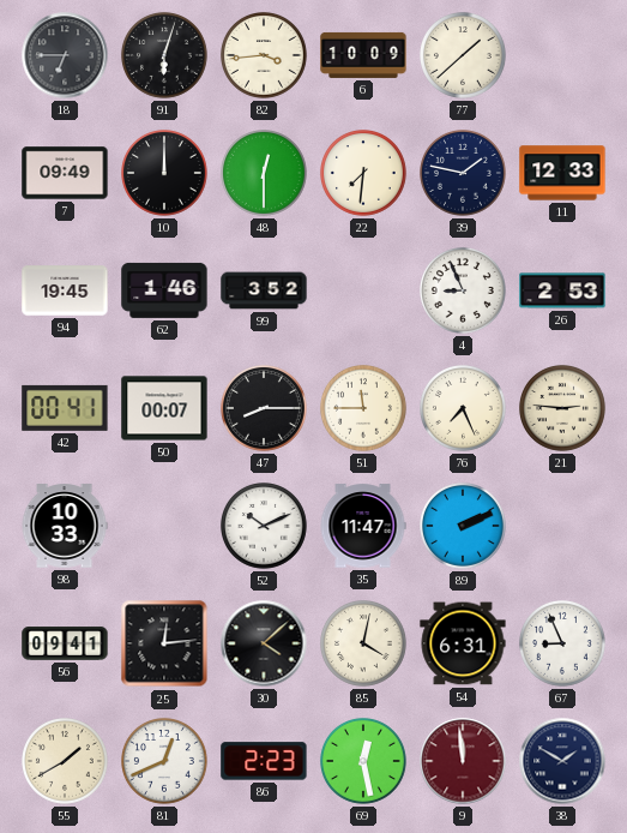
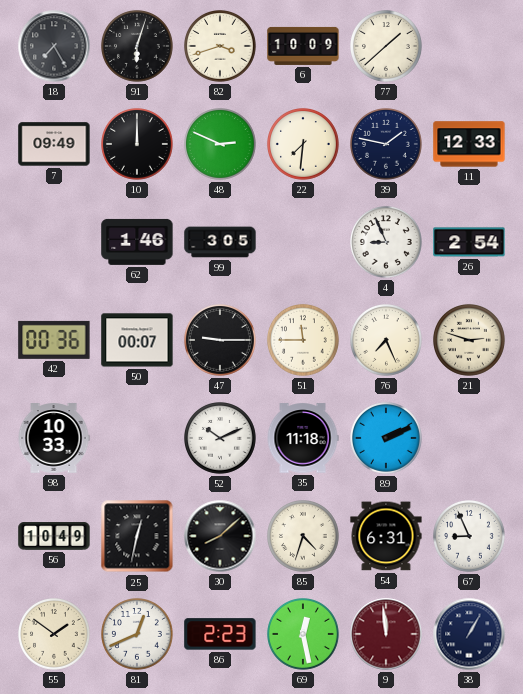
18: 6:45 -> 7:25
82: 3:44 -> 3:42
48: 12:30 -> 2:49
94: 19:45 -> none
99: 3:52 -> 3:05
26: 2:53 -> 2:54
42: 00:41 -> 00:36
47: 8:15 -> 9:15
21: 2:46 -> 2:48
35: 11:47 -> 11:18
56: 09:41 -> 10:49
25: 12:14 -> 12:32
30: 4:08 -> 8:08
85: 4:02 -> 4:33
55: 1:40 -> 1:51
38: 1:50 -> 1:05
